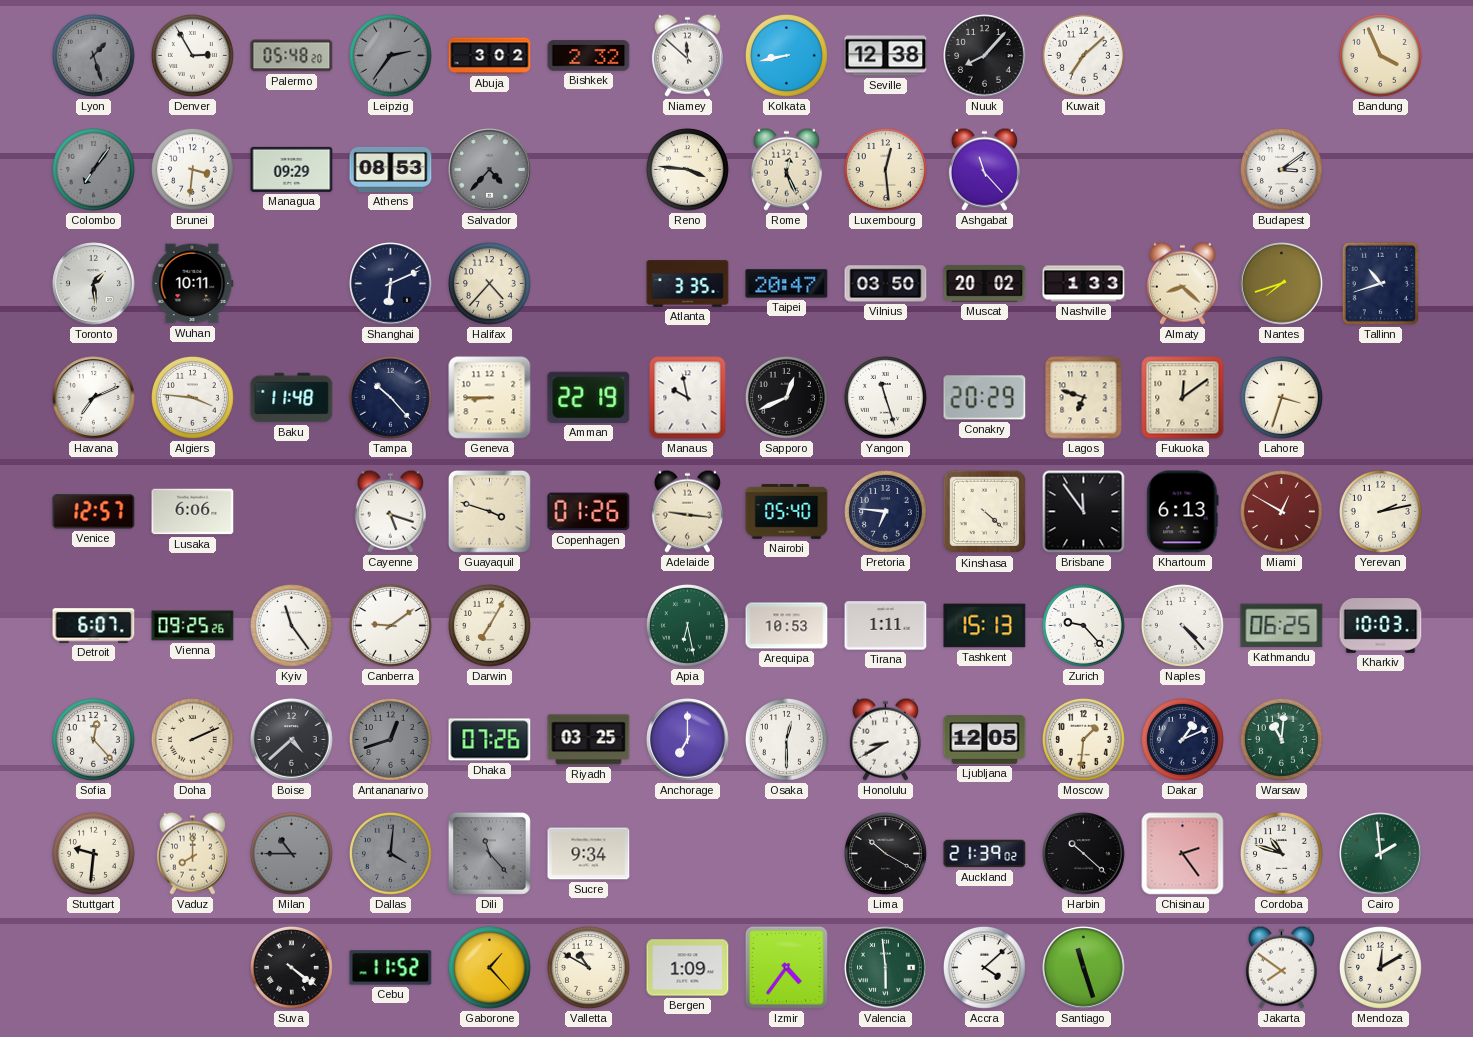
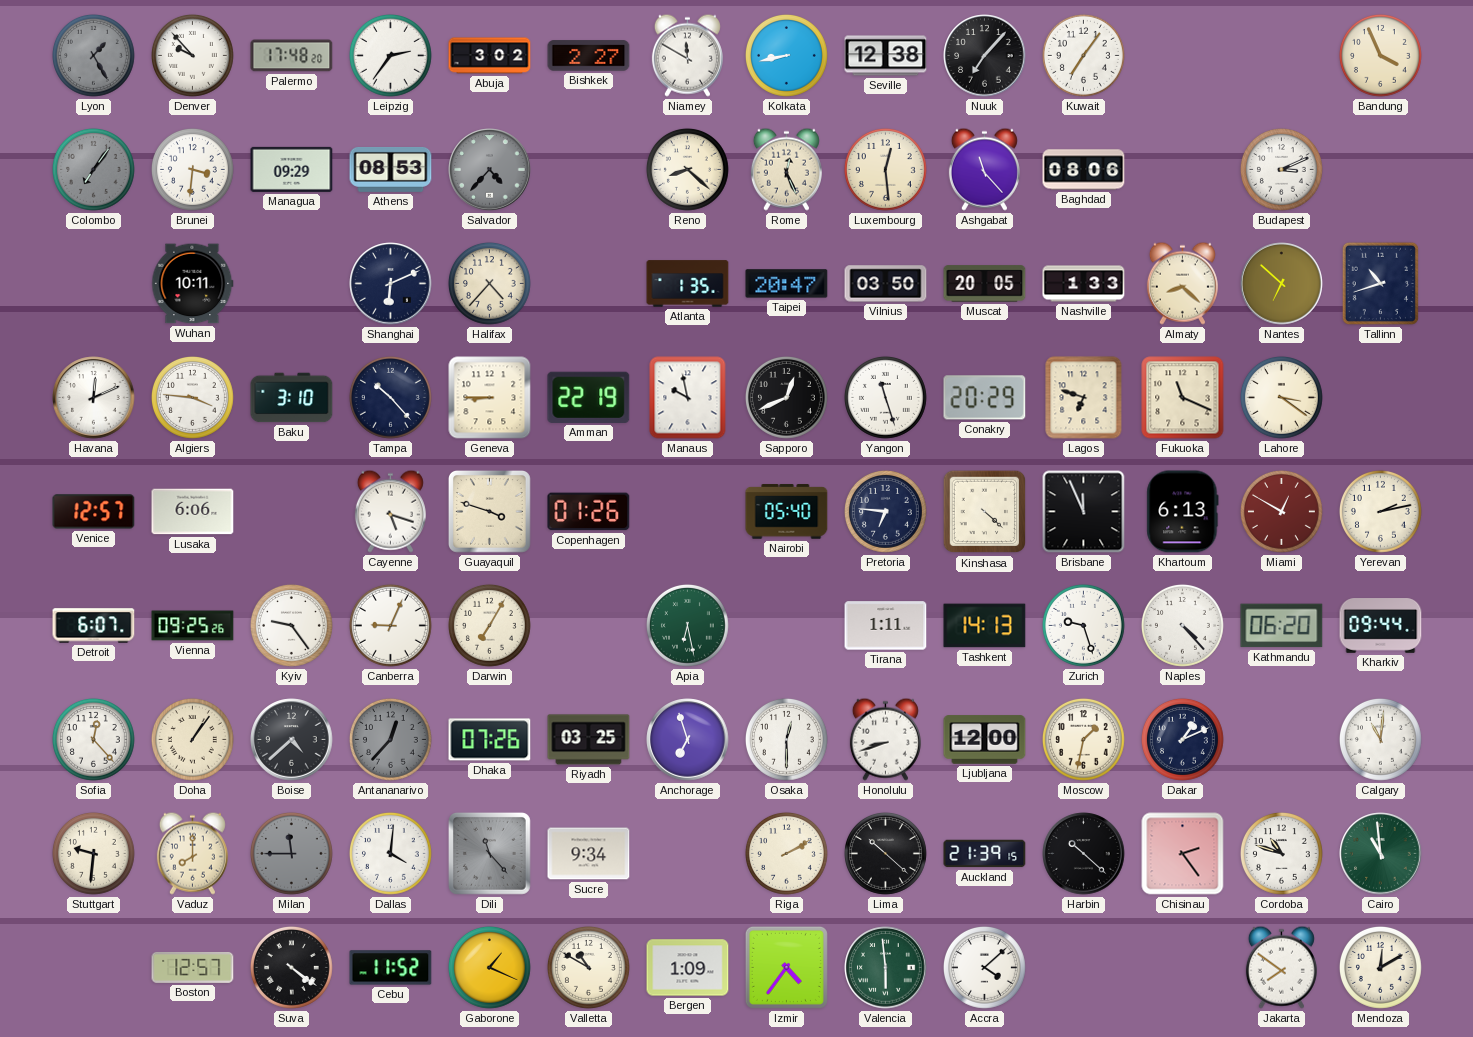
Lyon: 1:27 -> 1:25
Denver: 2:55 -> 9:53
Palermo: 05:48 -> 17:48
Leipzig dial: grey -> white
Bishkek: 2:32 -> 2:27
Niamey: 11:52 -> 11:50
Nuuk: 8:07 -> 7:07
Kuwait: 7:08 -> 7:06
Reno: 3:46 -> 8:22
Baghdad: none -> 08:06
Budapest: 3:09 -> 3:11
Toronto: 1:29 -> none
Atlanta: 3:35 -> 1:35
Muscat: 20:02 -> 20:05
Nantes: 7:42 -> 6:52
Havana: 7:11 -> 12:11
Baku: 11:48 -> 3:10
Fukuoka: 12:09 -> 11:19
Lahore: 3:33 -> 3:21
Adelaide: 9:16 -> none
Brisbane: 11:54 -> 11:56
Kyiv: 11:24 -> 9:24
Canberra: 9:09 -> 9:04
Arequipa: 10:53 -> none
Tashkent: 15:13 -> 14:13
Zurich: 9:23 -> 9:27
Kathmandu: 06:25 -> 06:20
Kharkiv: 10:03 -> 09:44
Doha: 2:11 -> 1:06
Antananarivo: 12:42 -> 12:37
Anchorage: 7:00 -> 6:57
Honolulu: 8:40 -> 8:42
Ljubljana: 12:05 -> 12:00
Moscow: 1:31 -> 1:32
Warsaw: 11:01 -> none
Calgary: none -> 11:01
Milan: 10:45 -> 11:45
Dallas dial: grey -> white
Riga: none -> 2:10
Lima: 10:20 -> 10:22
Auckland: 21:39:02 -> 21:39:15
Cairo: 1:59 -> 10:59
Boston: none -> 12:57
Gaborone: 1:23 -> 1:19
Santiago: 11:27 -> none
